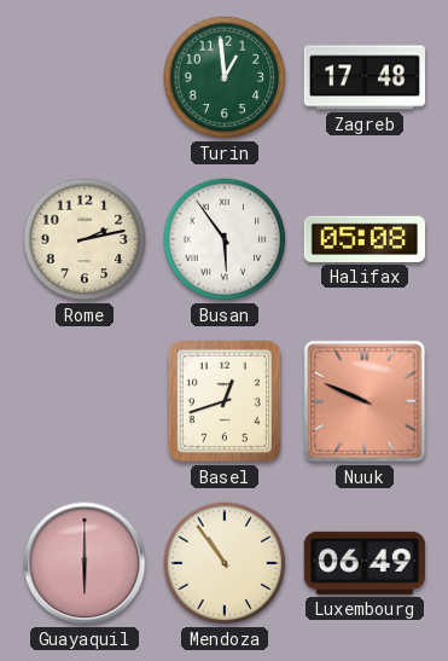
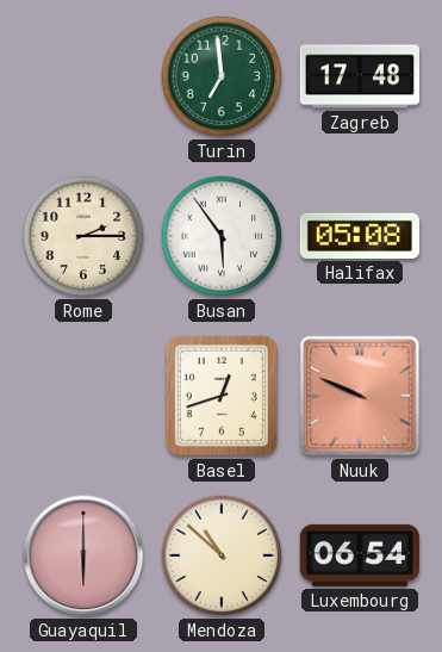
Turin: 12:59 -> 6:59
Rome: 2:13 -> 2:15
Mendoza: 10:54 -> 10:52
Luxembourg: 06:49 -> 06:54
